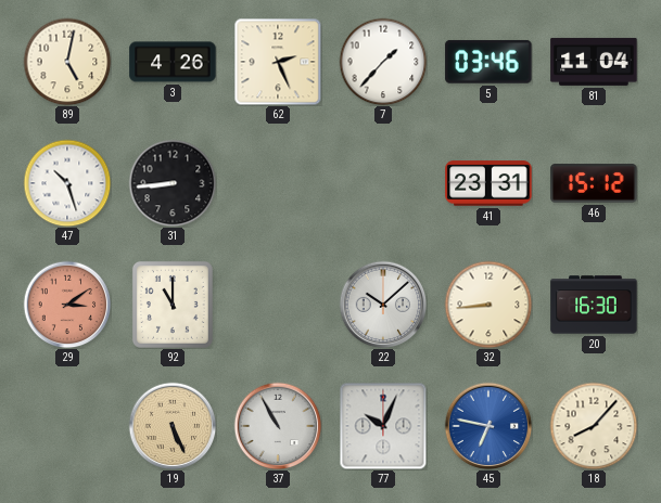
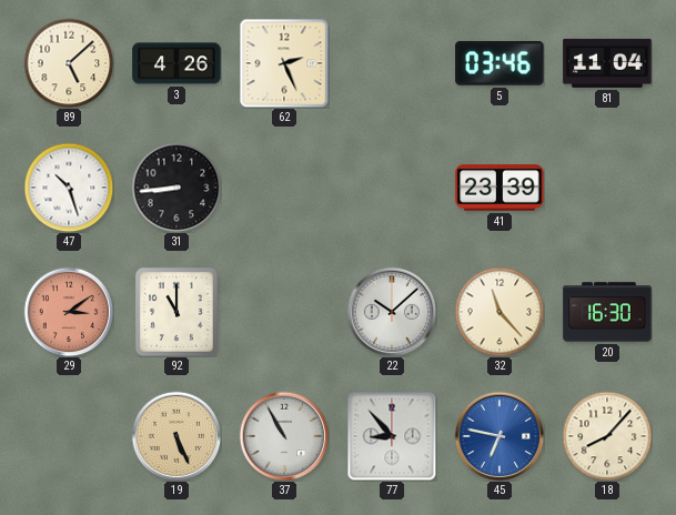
89: 5:02 -> 5:08
7: 1:37 -> none
41: 23:31 -> 23:39
46: 15:12 -> none
32: 8:44 -> 11:23
77: 10:04 -> 8:53
